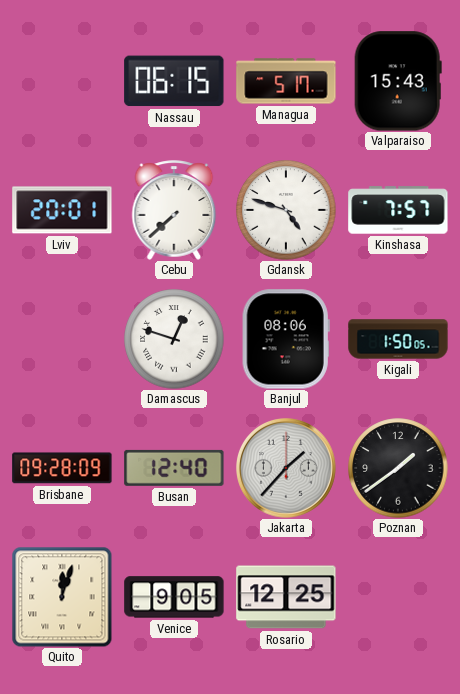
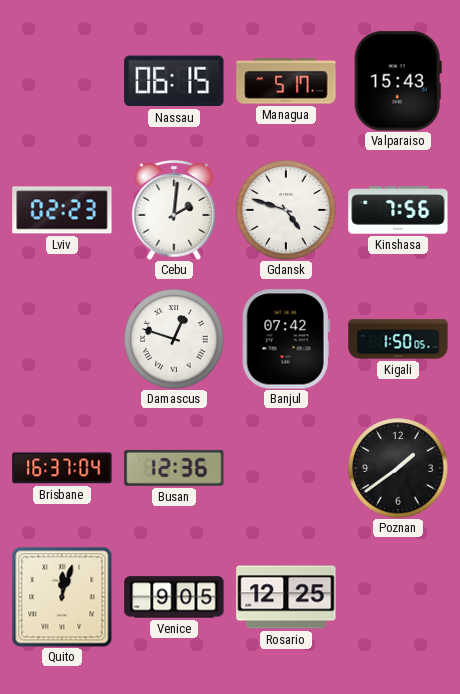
Lviv: 20:01 -> 02:23
Cebu: 7:38 -> 2:01
Kinshasa: 7:57 -> 7:56
Banjul: 08:06 -> 07:42
Brisbane: 09:28 -> 16:37
Busan: 12:40 -> 12:36
Jakarta: 1:37 -> none
